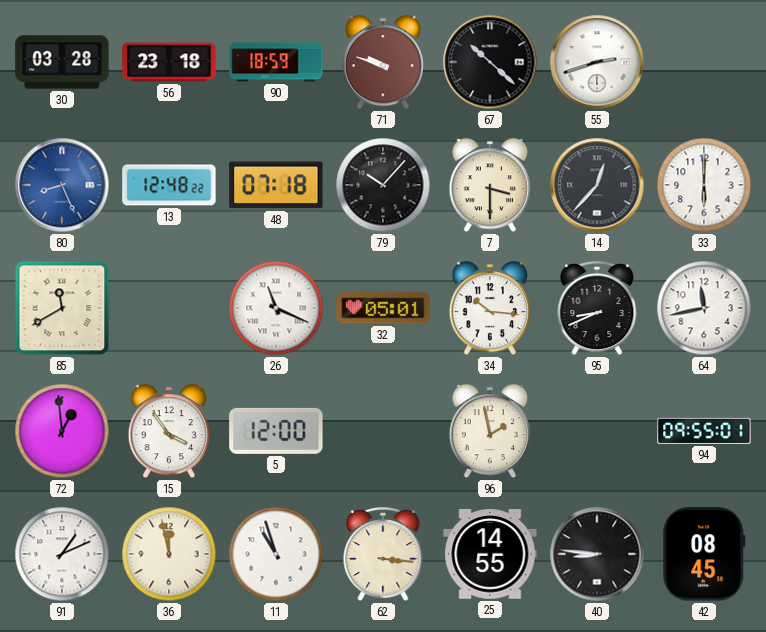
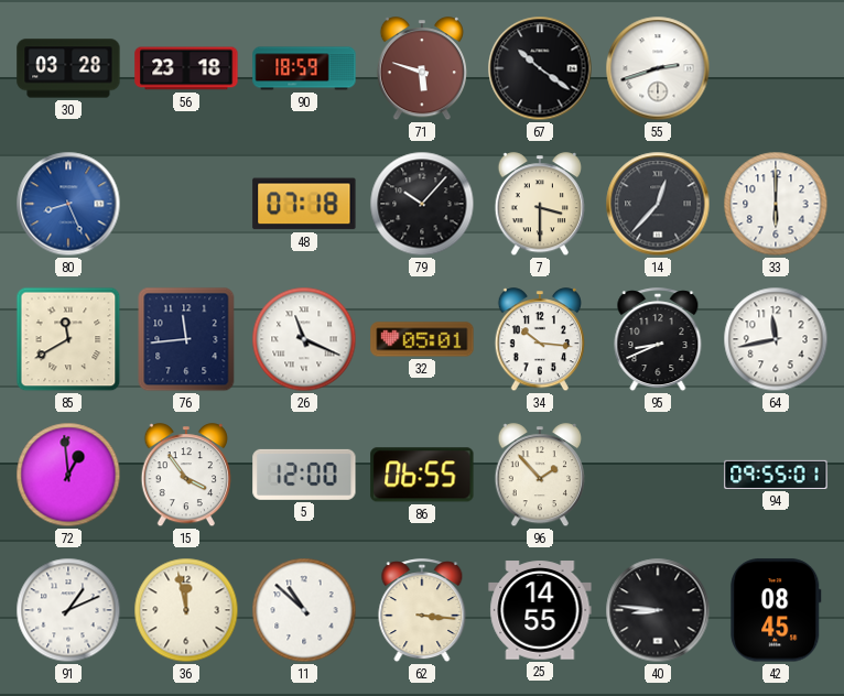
71: 9:48 -> 5:48
67: 10:22 -> 10:21
13: 12:48 -> none
76: none -> 11:44
86: none -> 06:55
96: 1:58 -> 1:53
11: 10:57 -> 10:52
